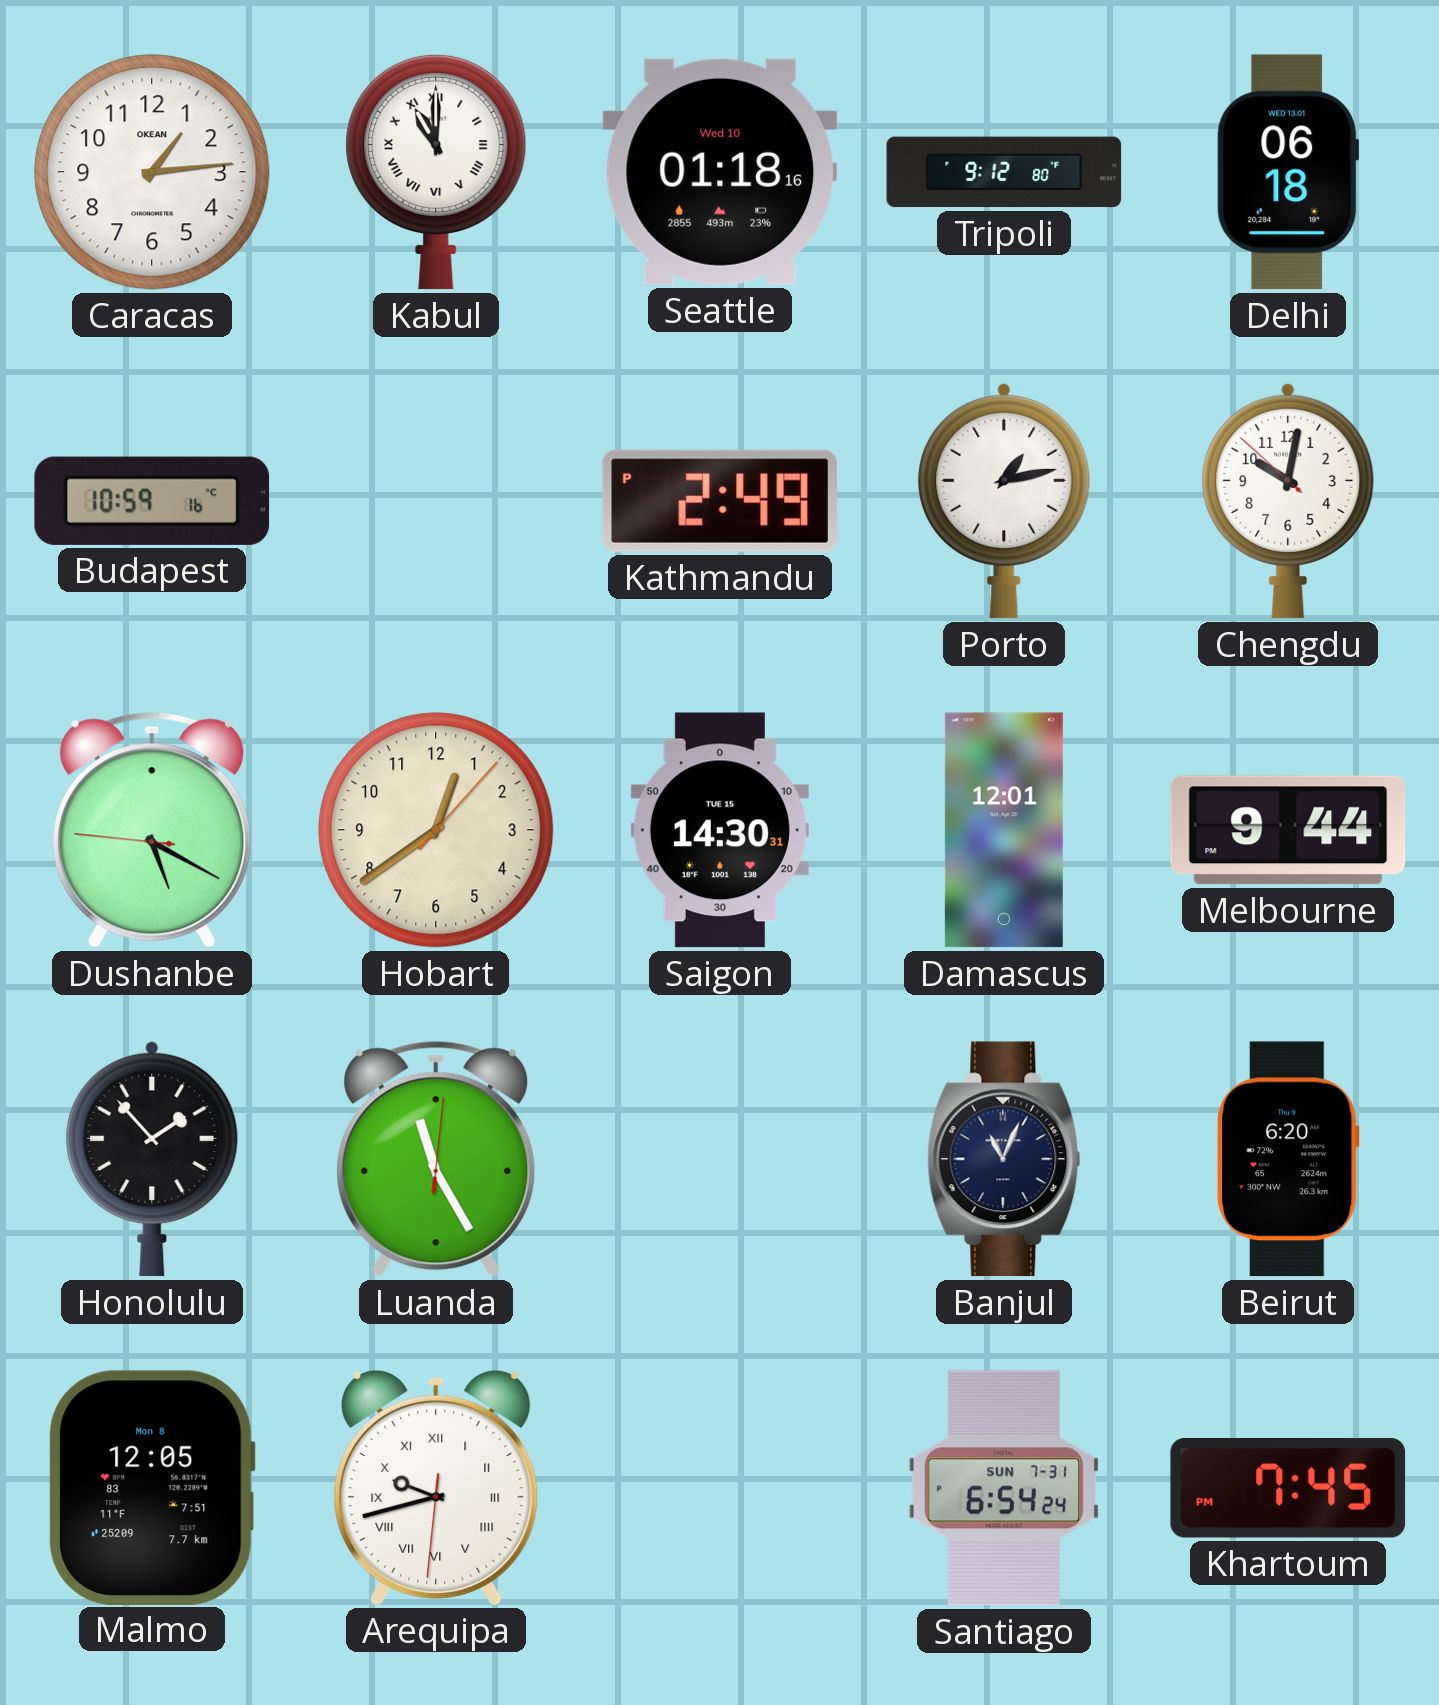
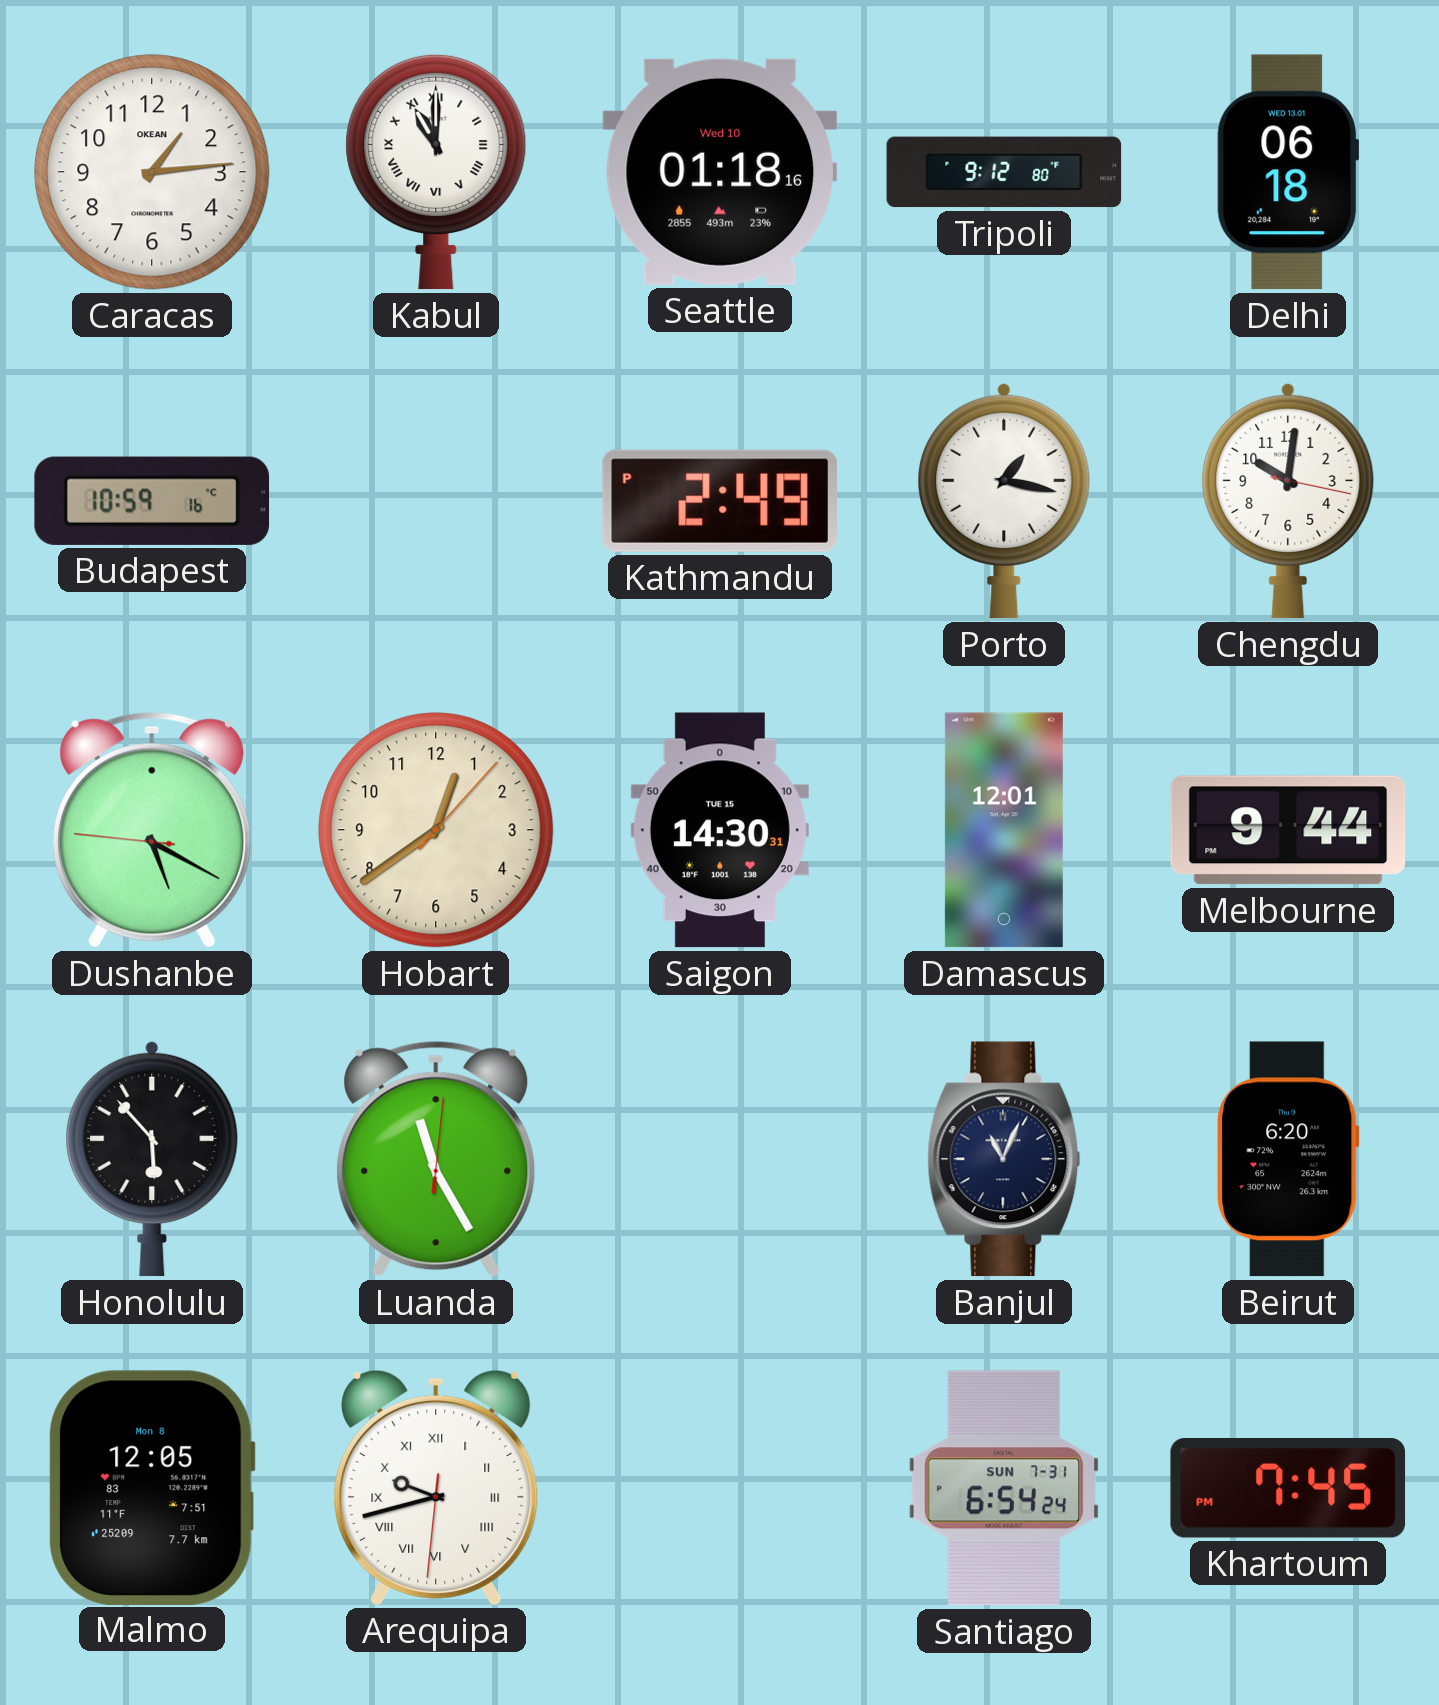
Porto: 1:13 -> 1:17
Chengdu: 10:01:52 -> 10:01:17
Honolulu: 1:53 -> 5:53
